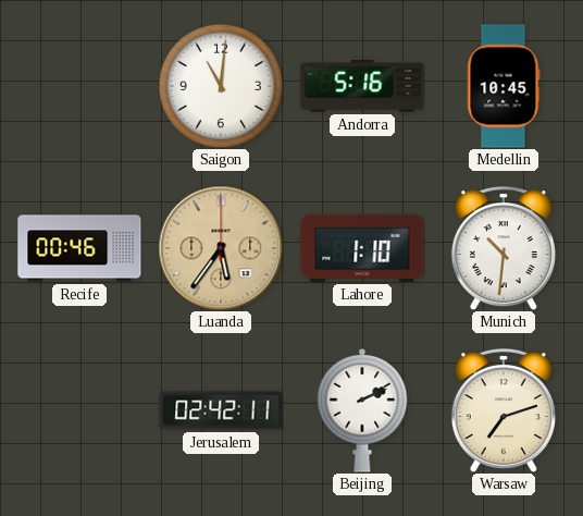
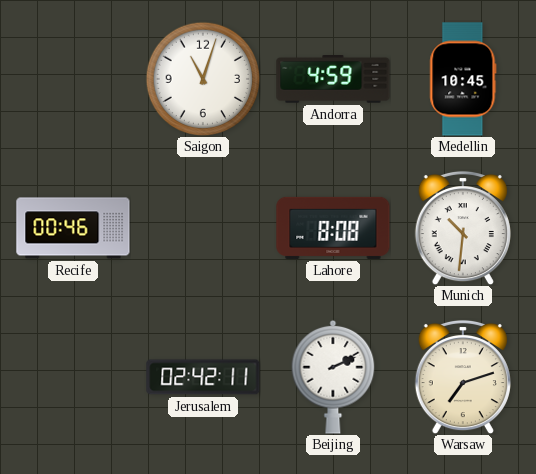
Saigon: 11:01 -> 11:03
Andorra: 5:16 -> 4:59
Luanda: 5:36 -> none
Lahore: 1:10 -> 8:08
